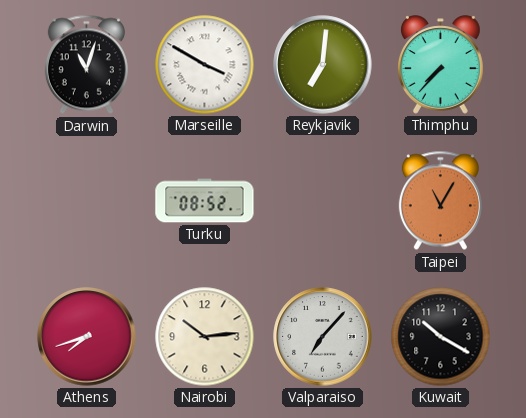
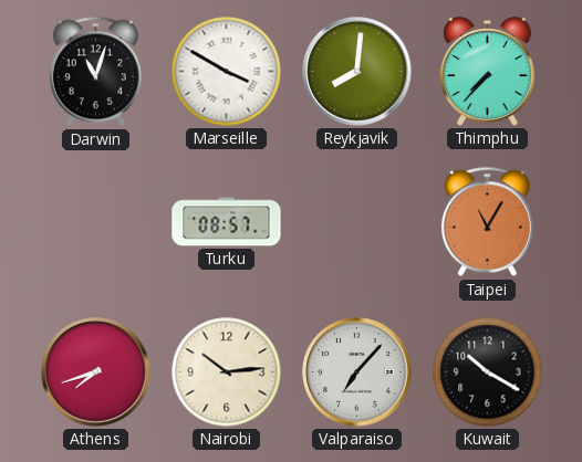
Reykjavik: 7:01 -> 8:01
Turku: 08:52 -> 08:57
